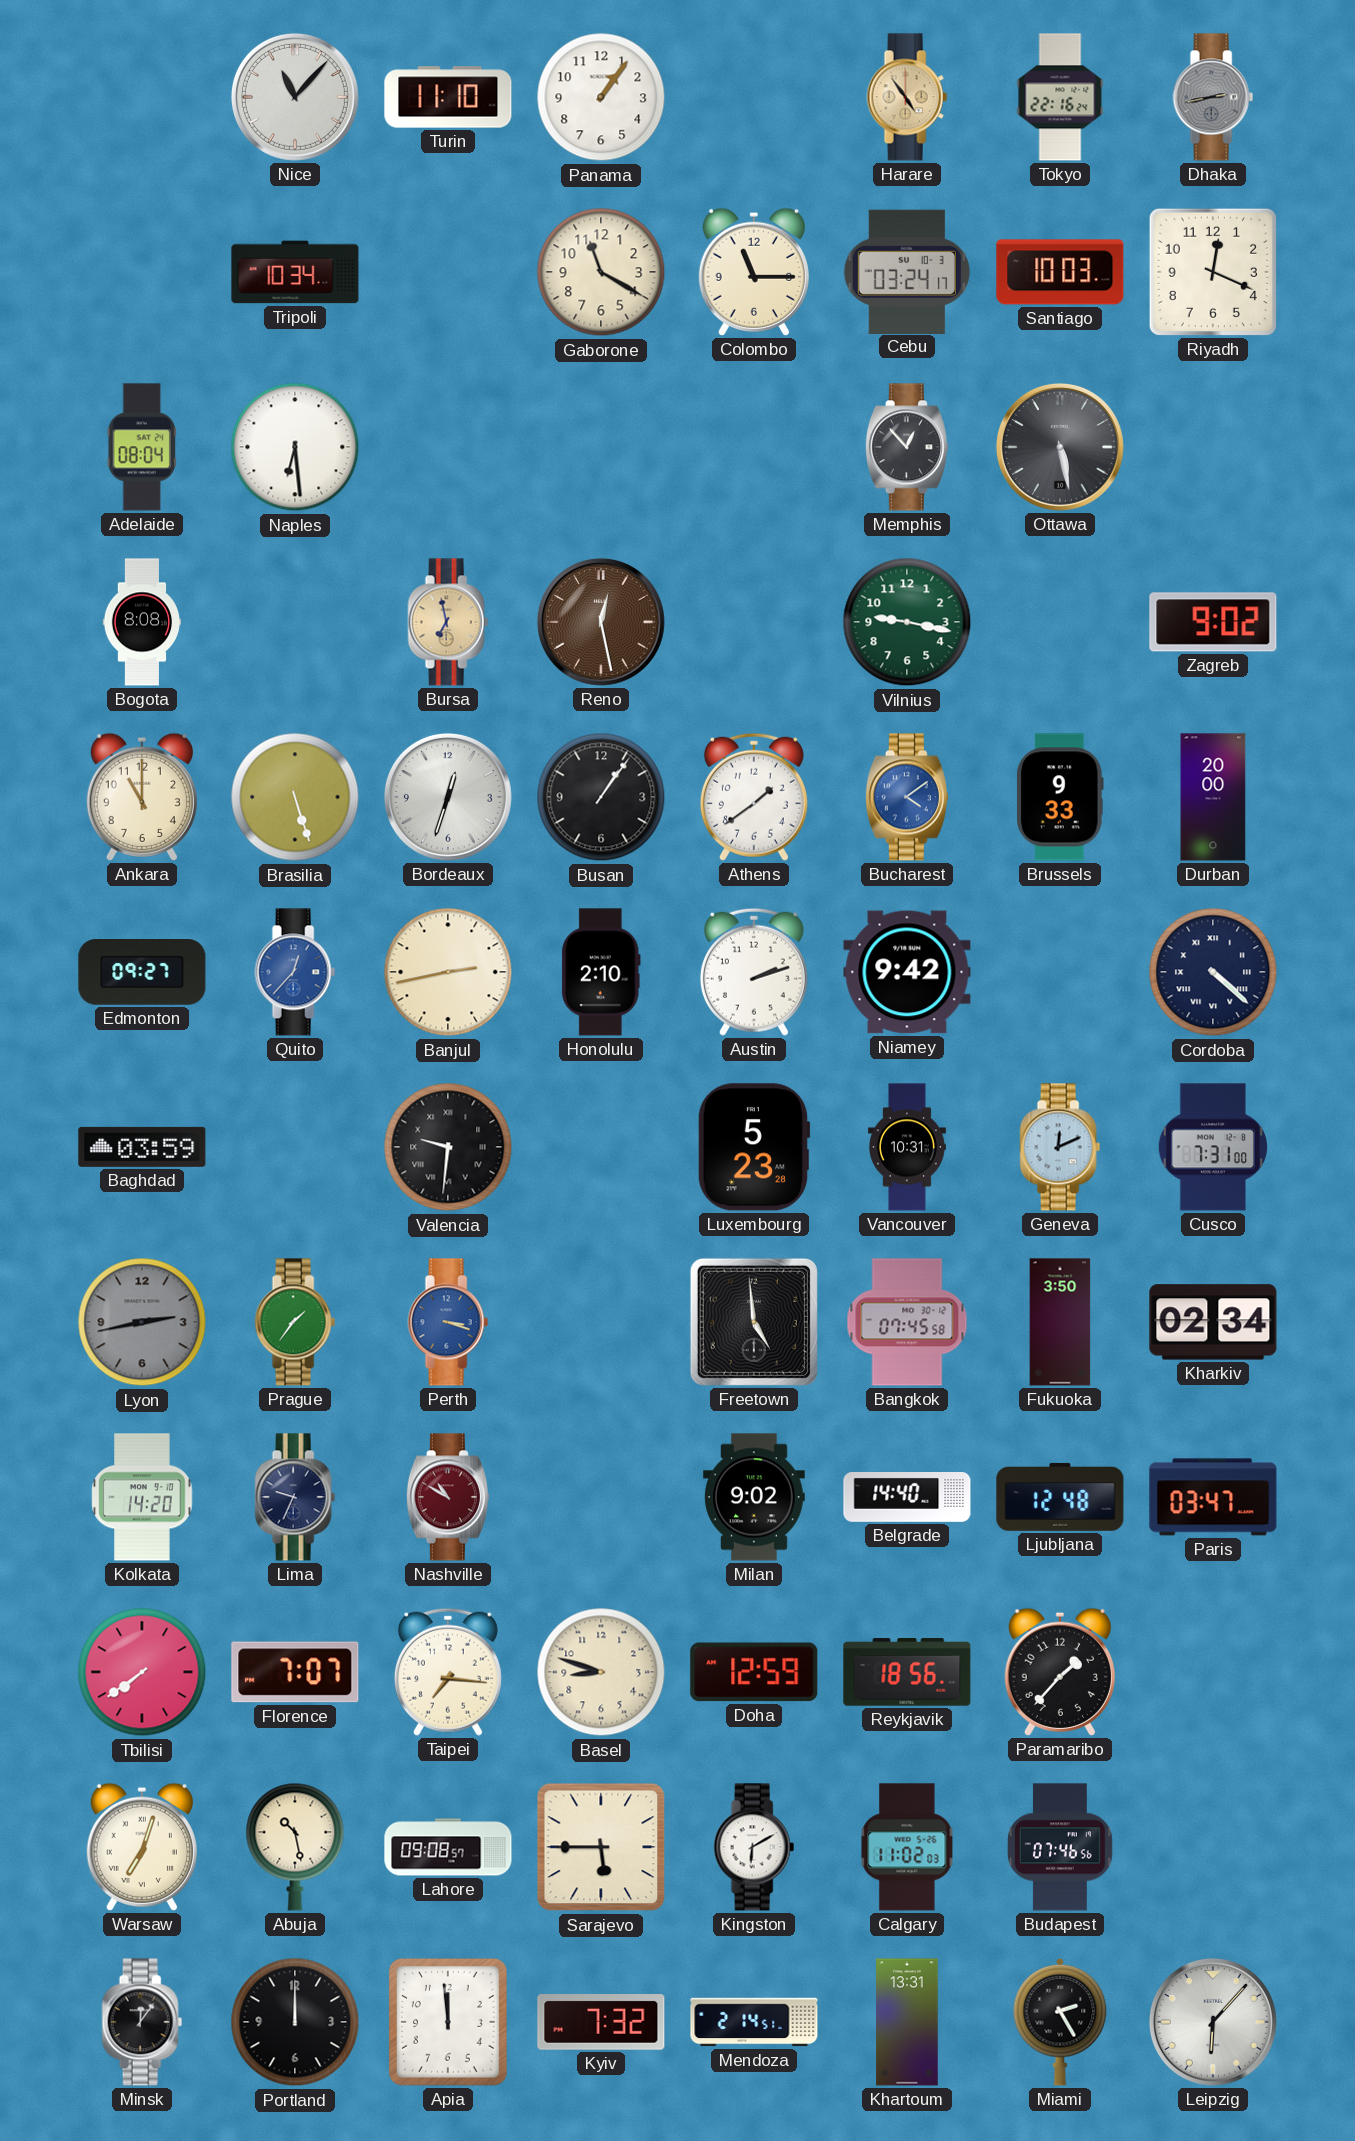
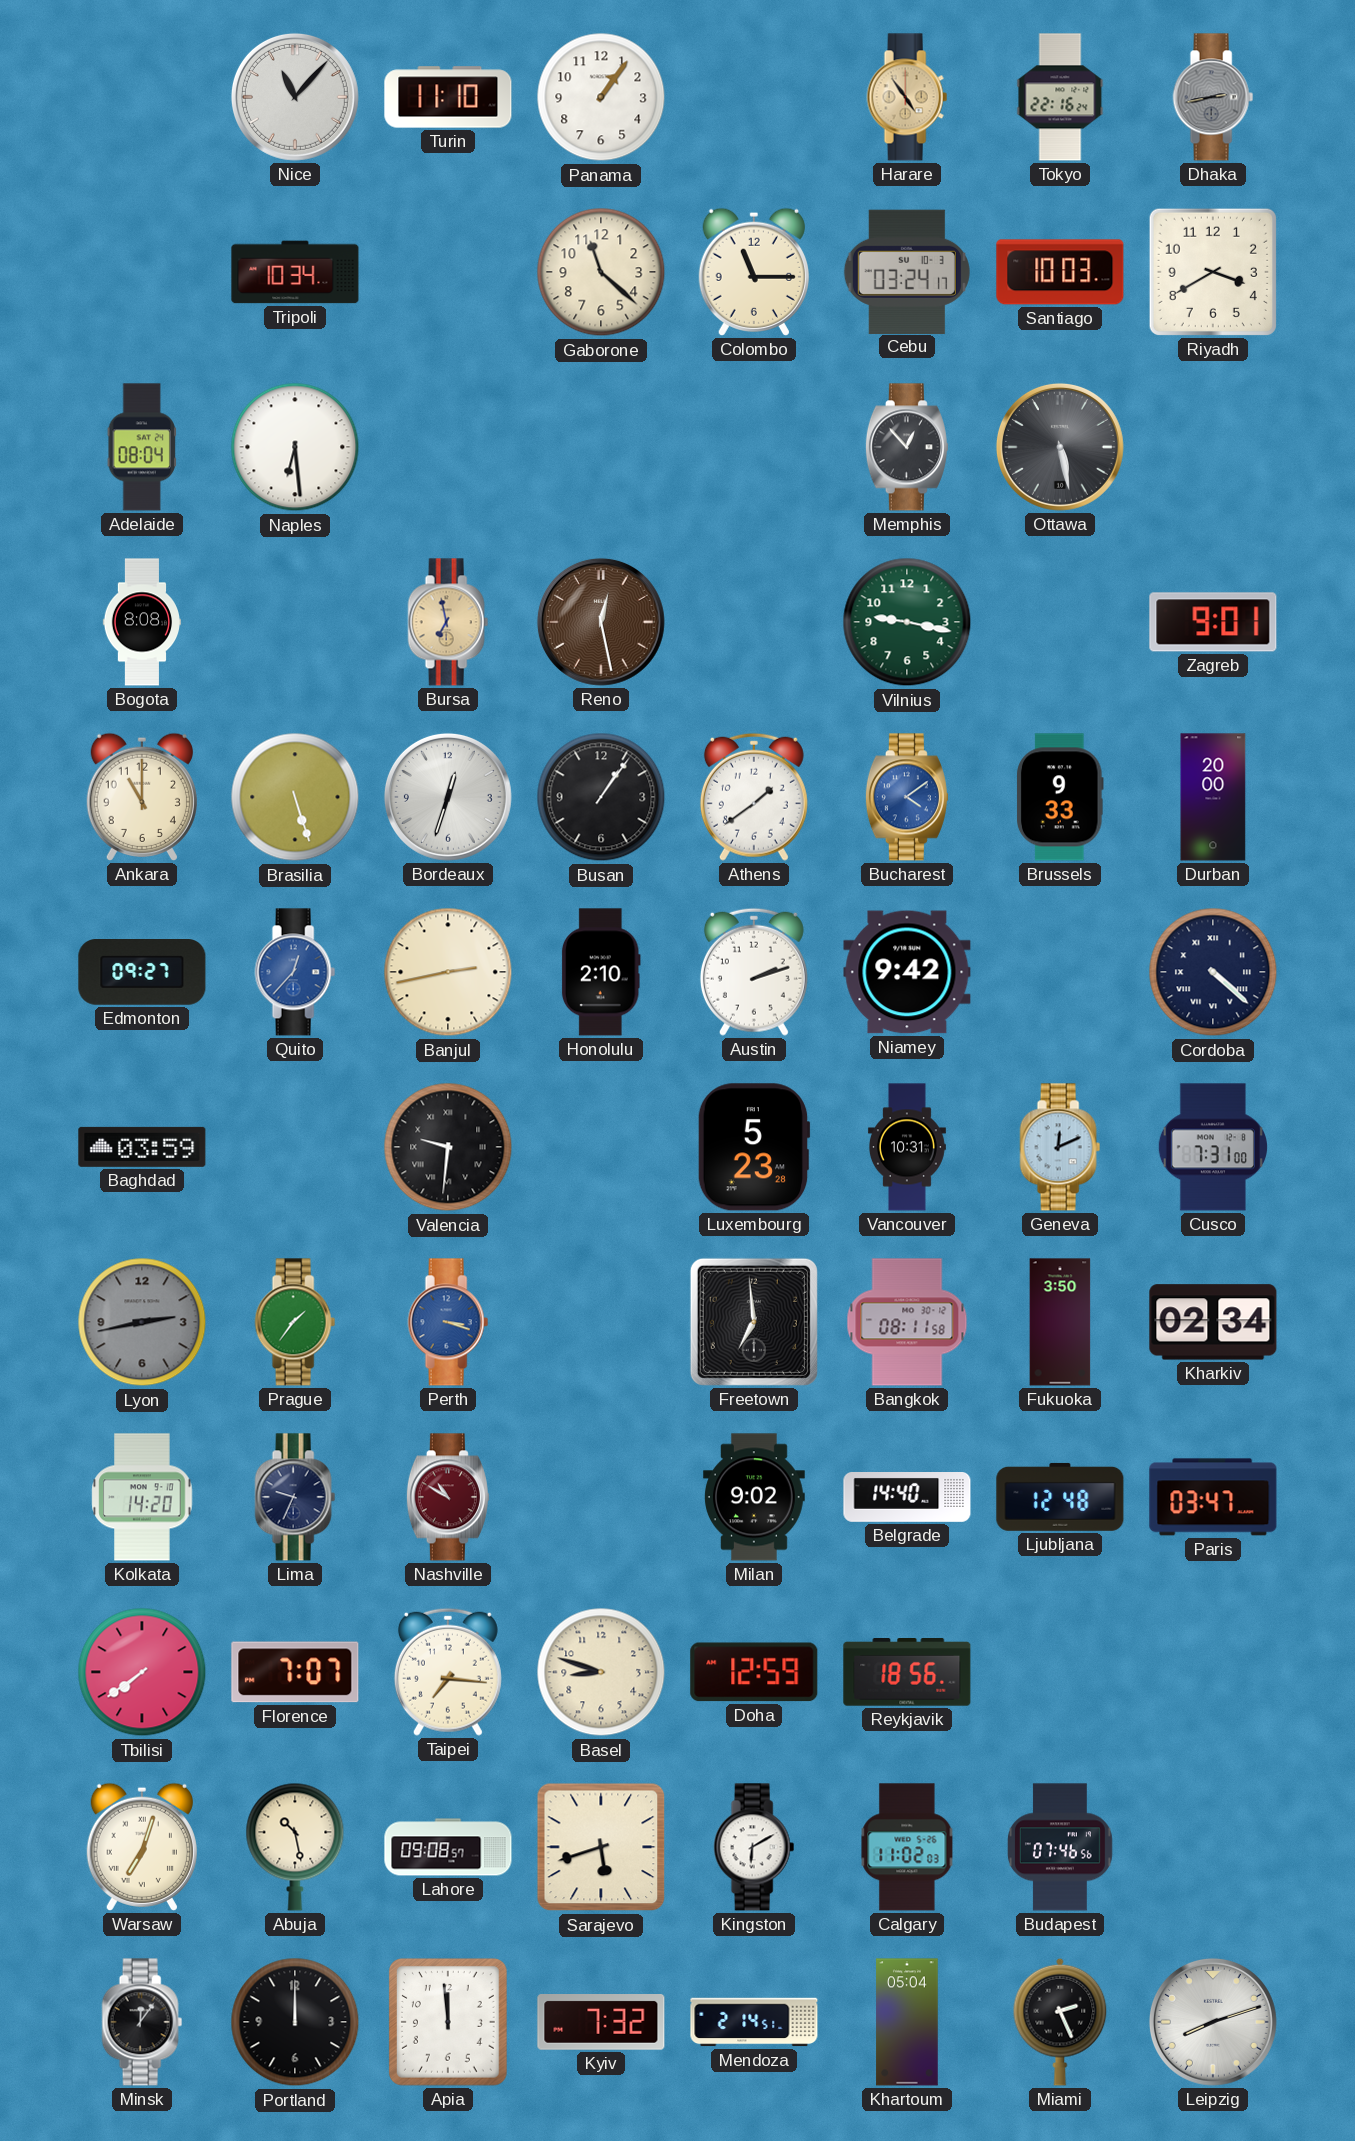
Gaborone: 11:20 -> 11:22
Riyadh: 12:19 -> 3:40
Zagreb: 9:02 -> 9:01
Freetown: 4:59 -> 6:59
Bangkok: 07:45 -> 08:11
Paramaribo: 1:37 -> none
Sarajevo: 5:45 -> 5:42
Khartoum: 13:31 -> 05:04
Miami: 2:25 -> 2:26
Leipzig: 6:07 -> 8:12
